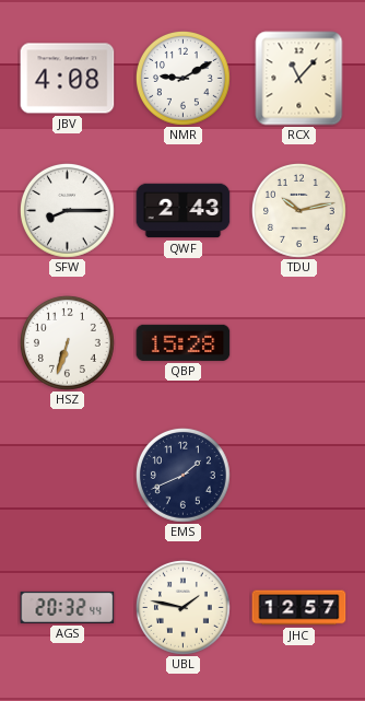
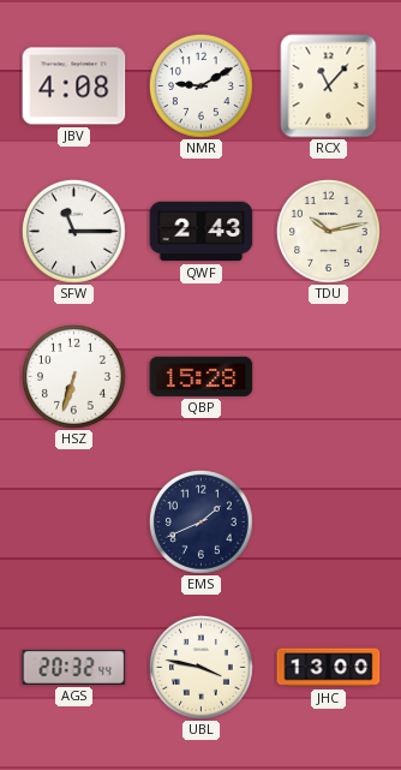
SFW: 8:15 -> 11:15
UBL: 1:47 -> 3:47
JHC: 12:57 -> 13:00
